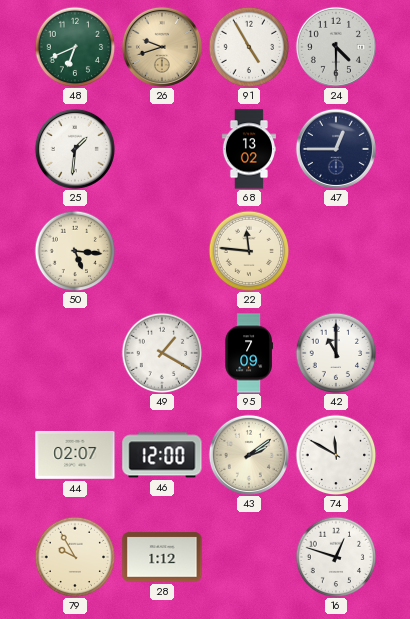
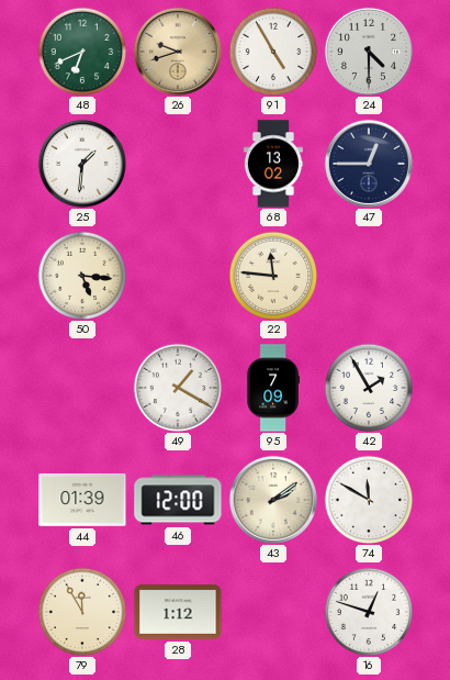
42: 11:00 -> 1:55
44: 02:07 -> 01:39
79: 9:55 -> 11:55
